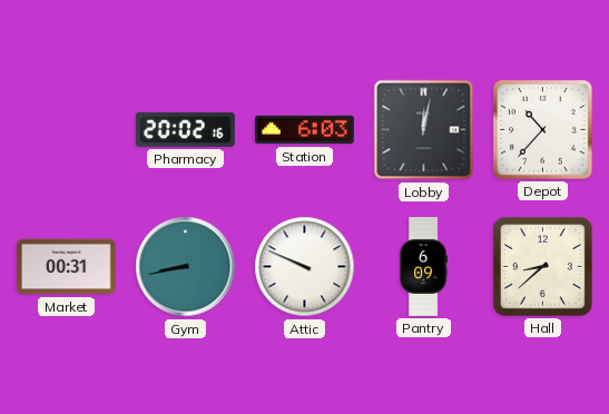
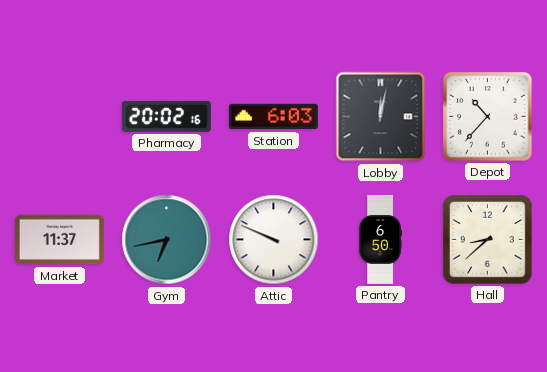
Market: 00:31 -> 11:37
Gym: 8:43 -> 6:43
Pantry: 6:09 -> 6:50
